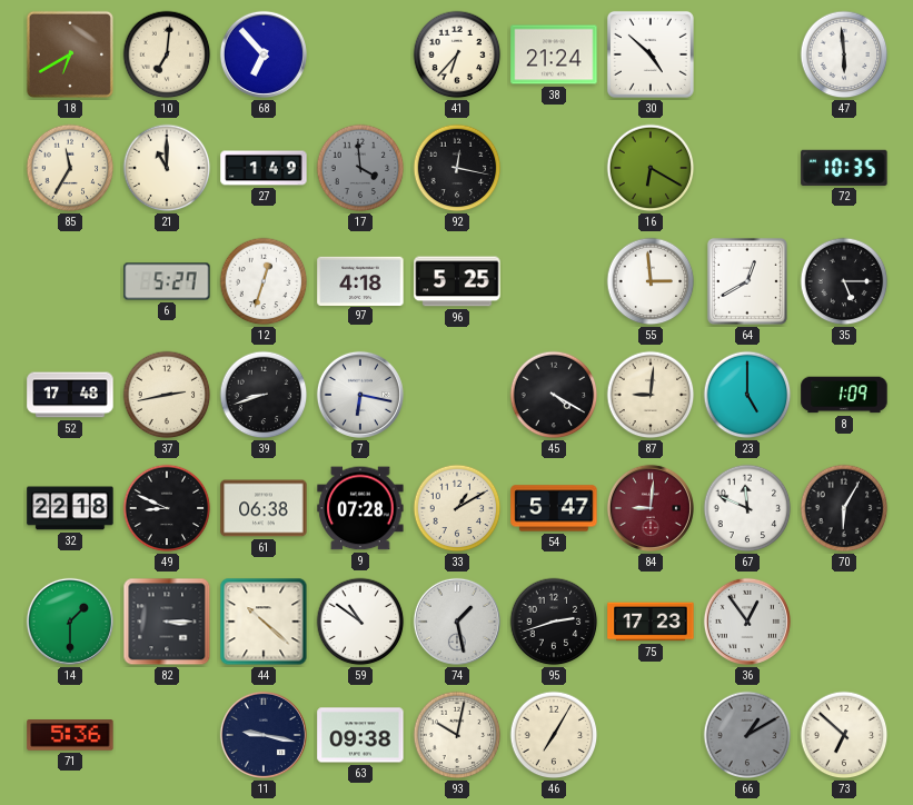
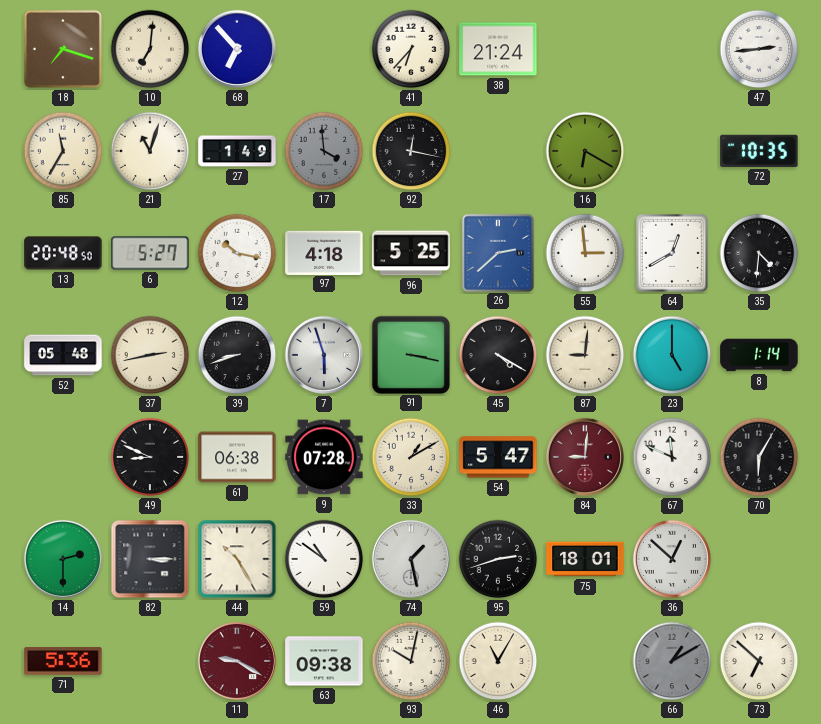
18: 6:40 -> 7:18
30: 4:52 -> none
47: 5:59 -> 2:44
21: 11:00 -> 11:03
13: none -> 20:48
12: 12:33 -> 10:17
26: none -> 2:38
35: 5:15 -> 4:31
52: 17:48 -> 05:48
7: 6:17 -> 5:57
91: none -> 3:17
8: 1:09 -> 1:14
32: 22:18 -> none
14: 1:30 -> 2:30
44: 10:22 -> 10:25
75: 17:23 -> 18:01
36: 12:54 -> 12:52
11: 9:17 -> 9:20
11 dial: navy -> burgundy
46: 7:05 -> 11:05
